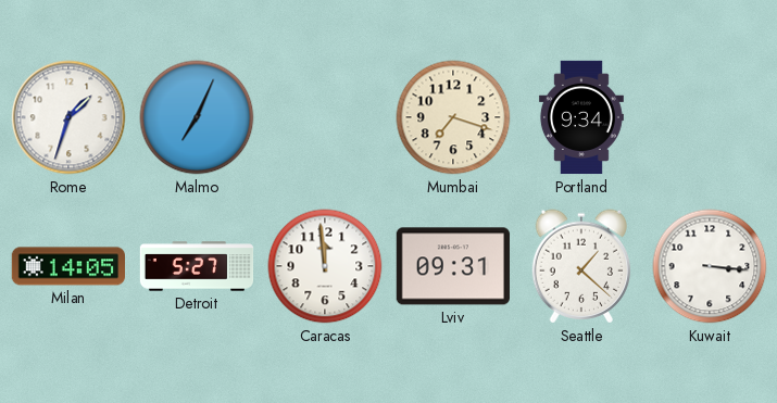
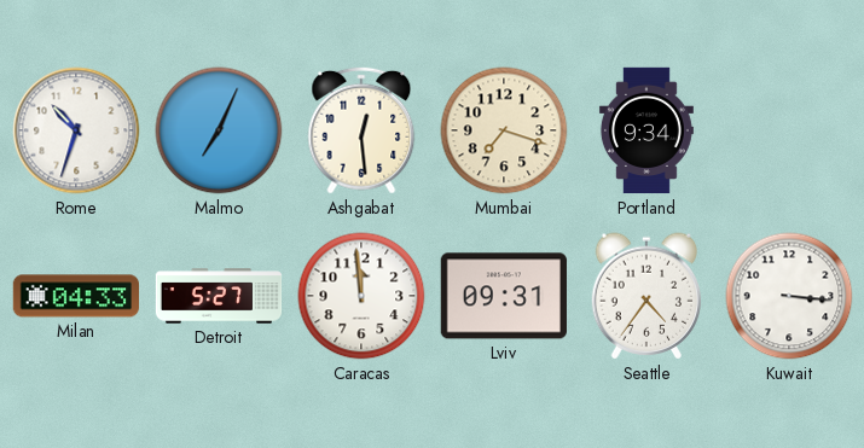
Rome: 1:33 -> 10:33
Ashgabat: none -> 12:29
Milan: 14:05 -> 04:33
Seattle: 1:22 -> 4:36
